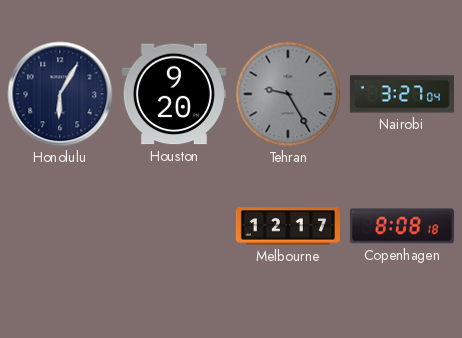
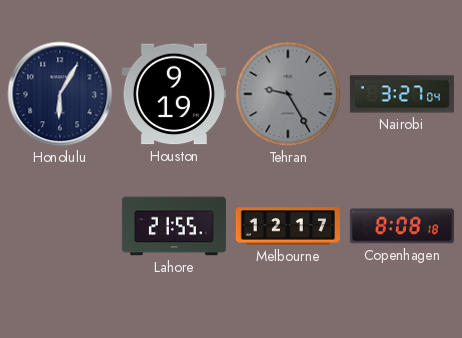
Houston: 9:20 -> 9:19
Lahore: none -> 21:55
